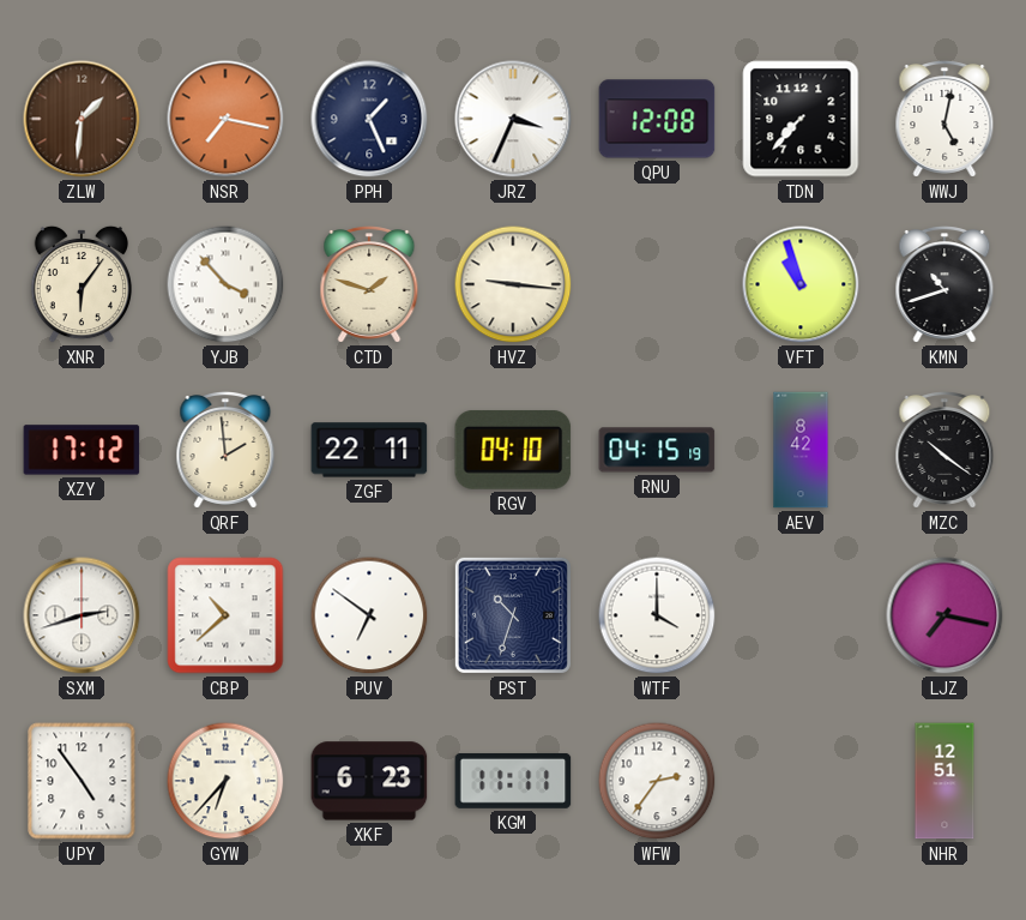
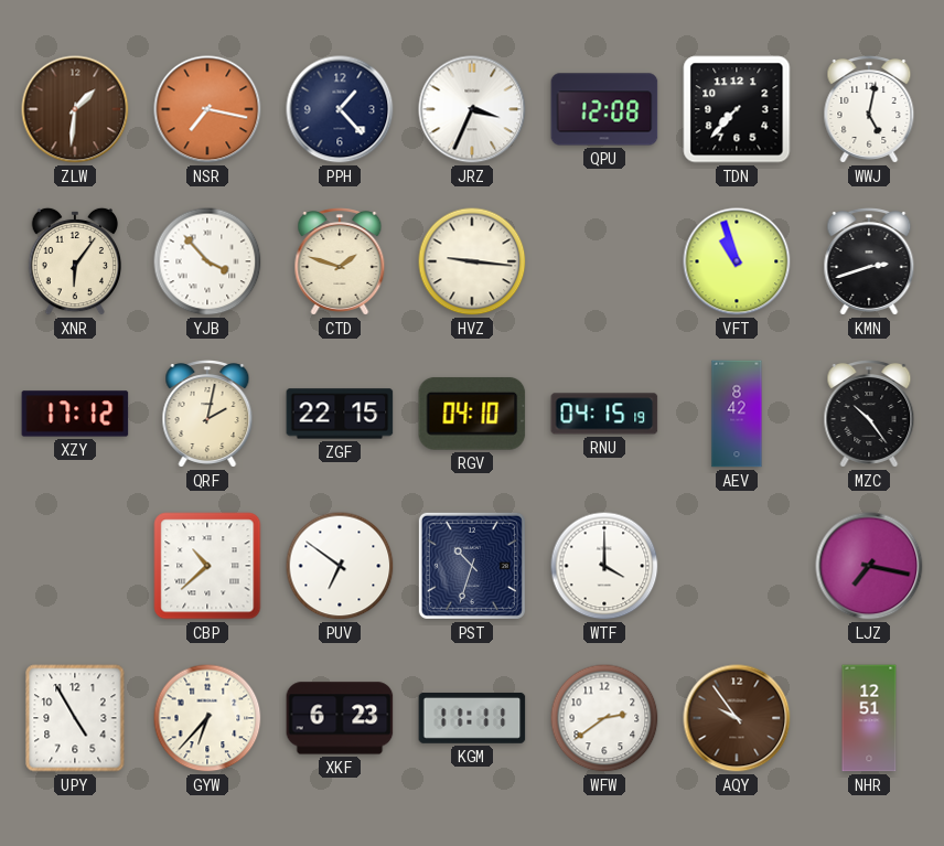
PPH: 1:26 -> 1:23
KMN: 10:42 -> 2:42
QRF: 1:59 -> 2:02
ZGF: 22:11 -> 22:15
MZC: 10:21 -> 10:24
SXM: 2:42 -> none
UPY: 4:54 -> 4:55
WFW: 2:36 -> 2:39
AQY: none -> 9:54
